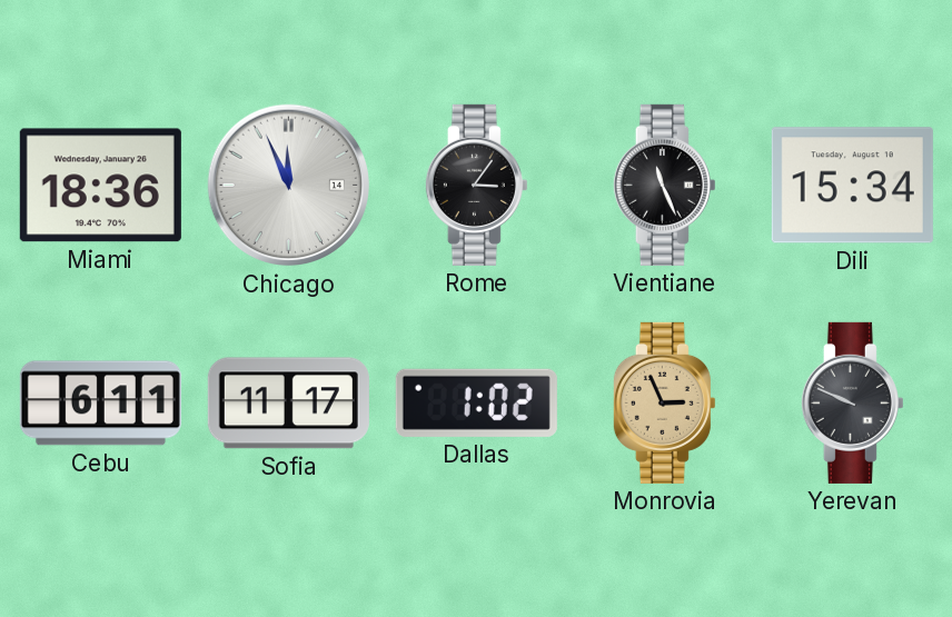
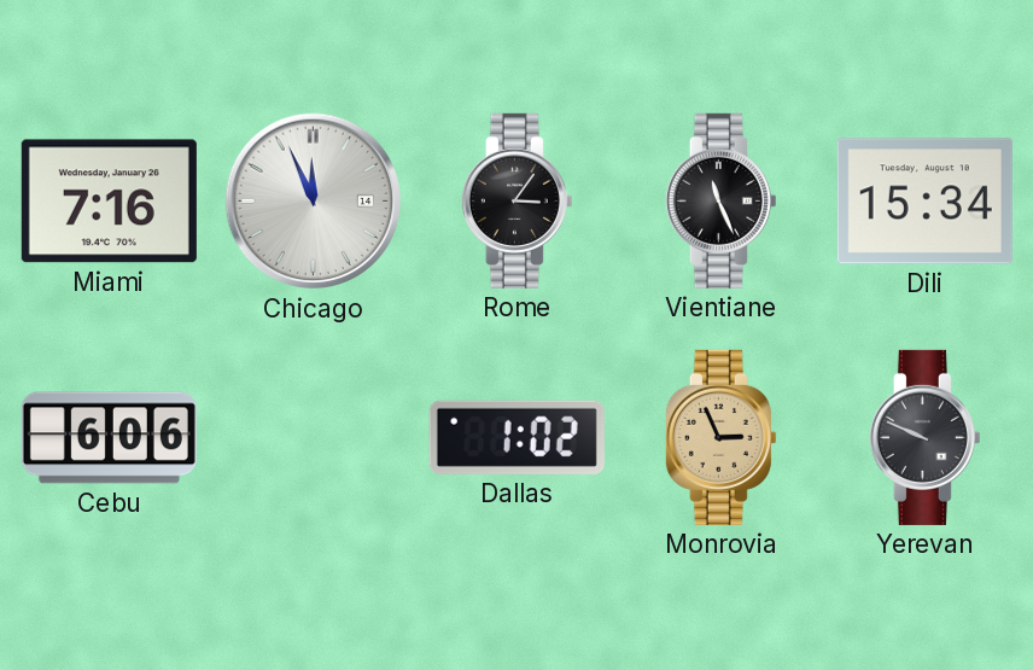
Miami: 18:36 -> 7:16
Cebu: 6:11 -> 6:06
Sofia: 11:17 -> none
